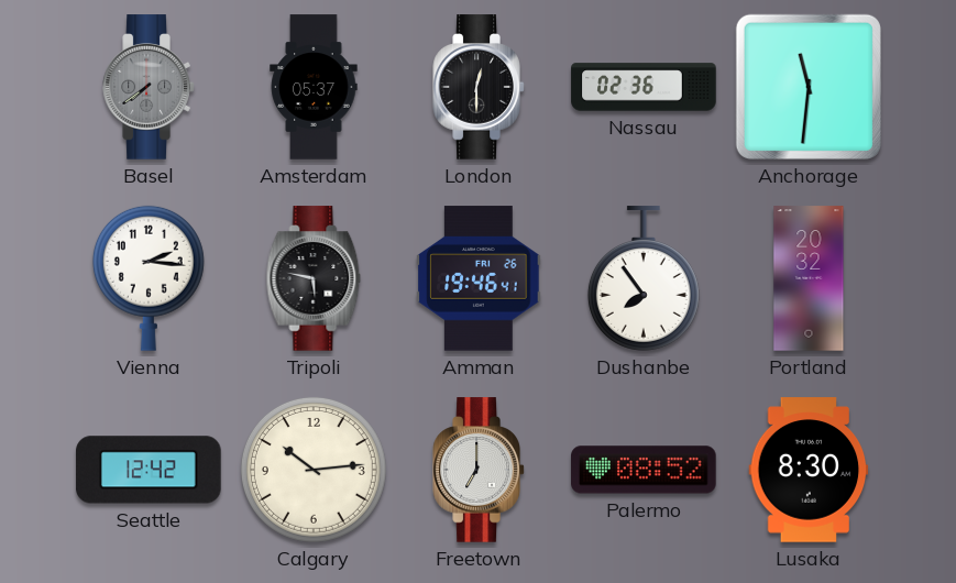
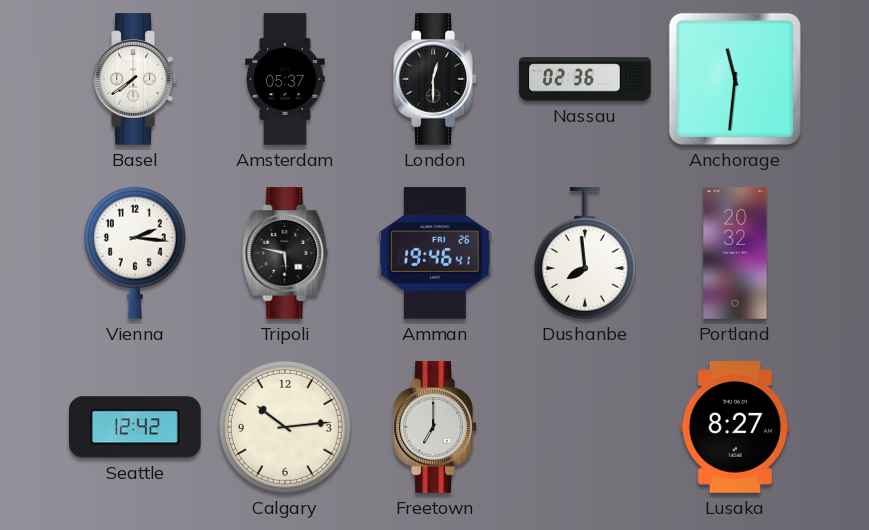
Basel dial: grey -> white
Dushanbe: 7:54 -> 7:59
Palermo: 08:52 -> none
Lusaka: 8:30 -> 8:27
